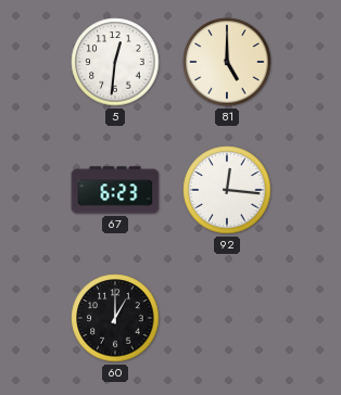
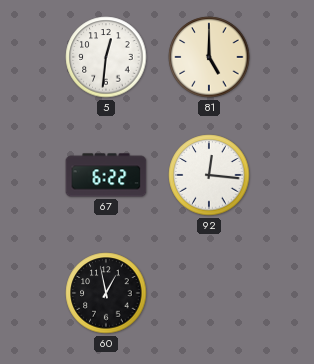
67: 6:23 -> 6:22
60: 1:00 -> 12:58
